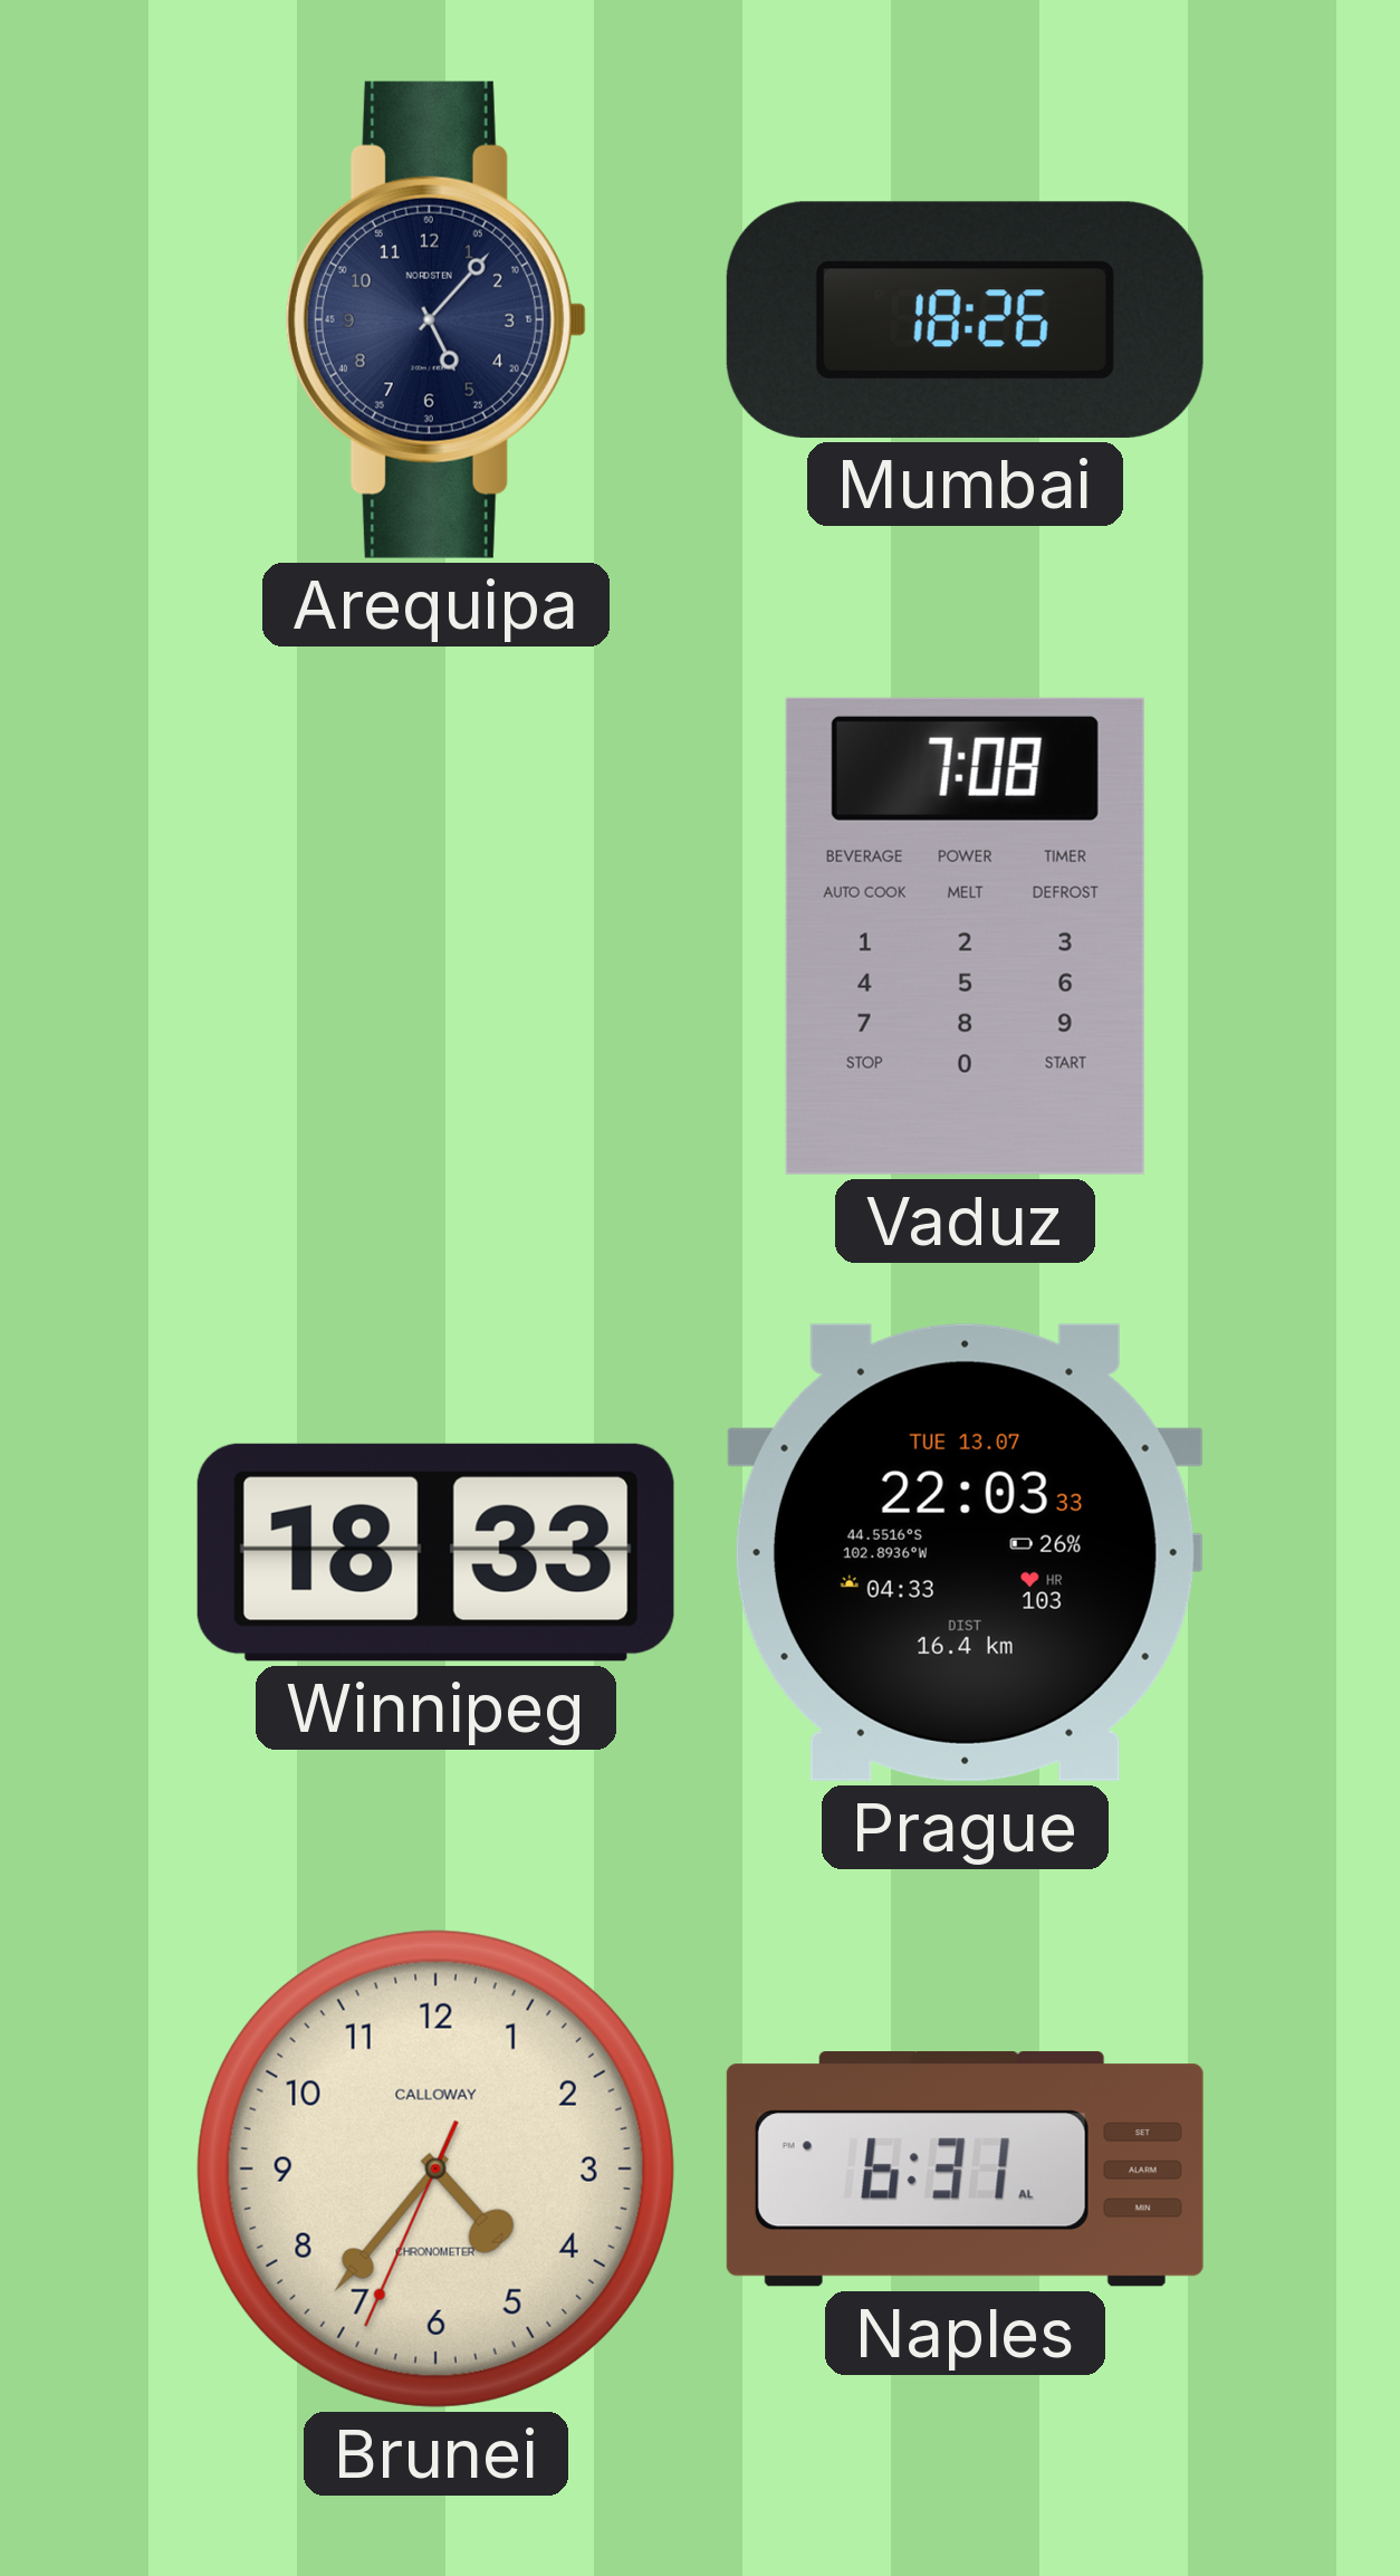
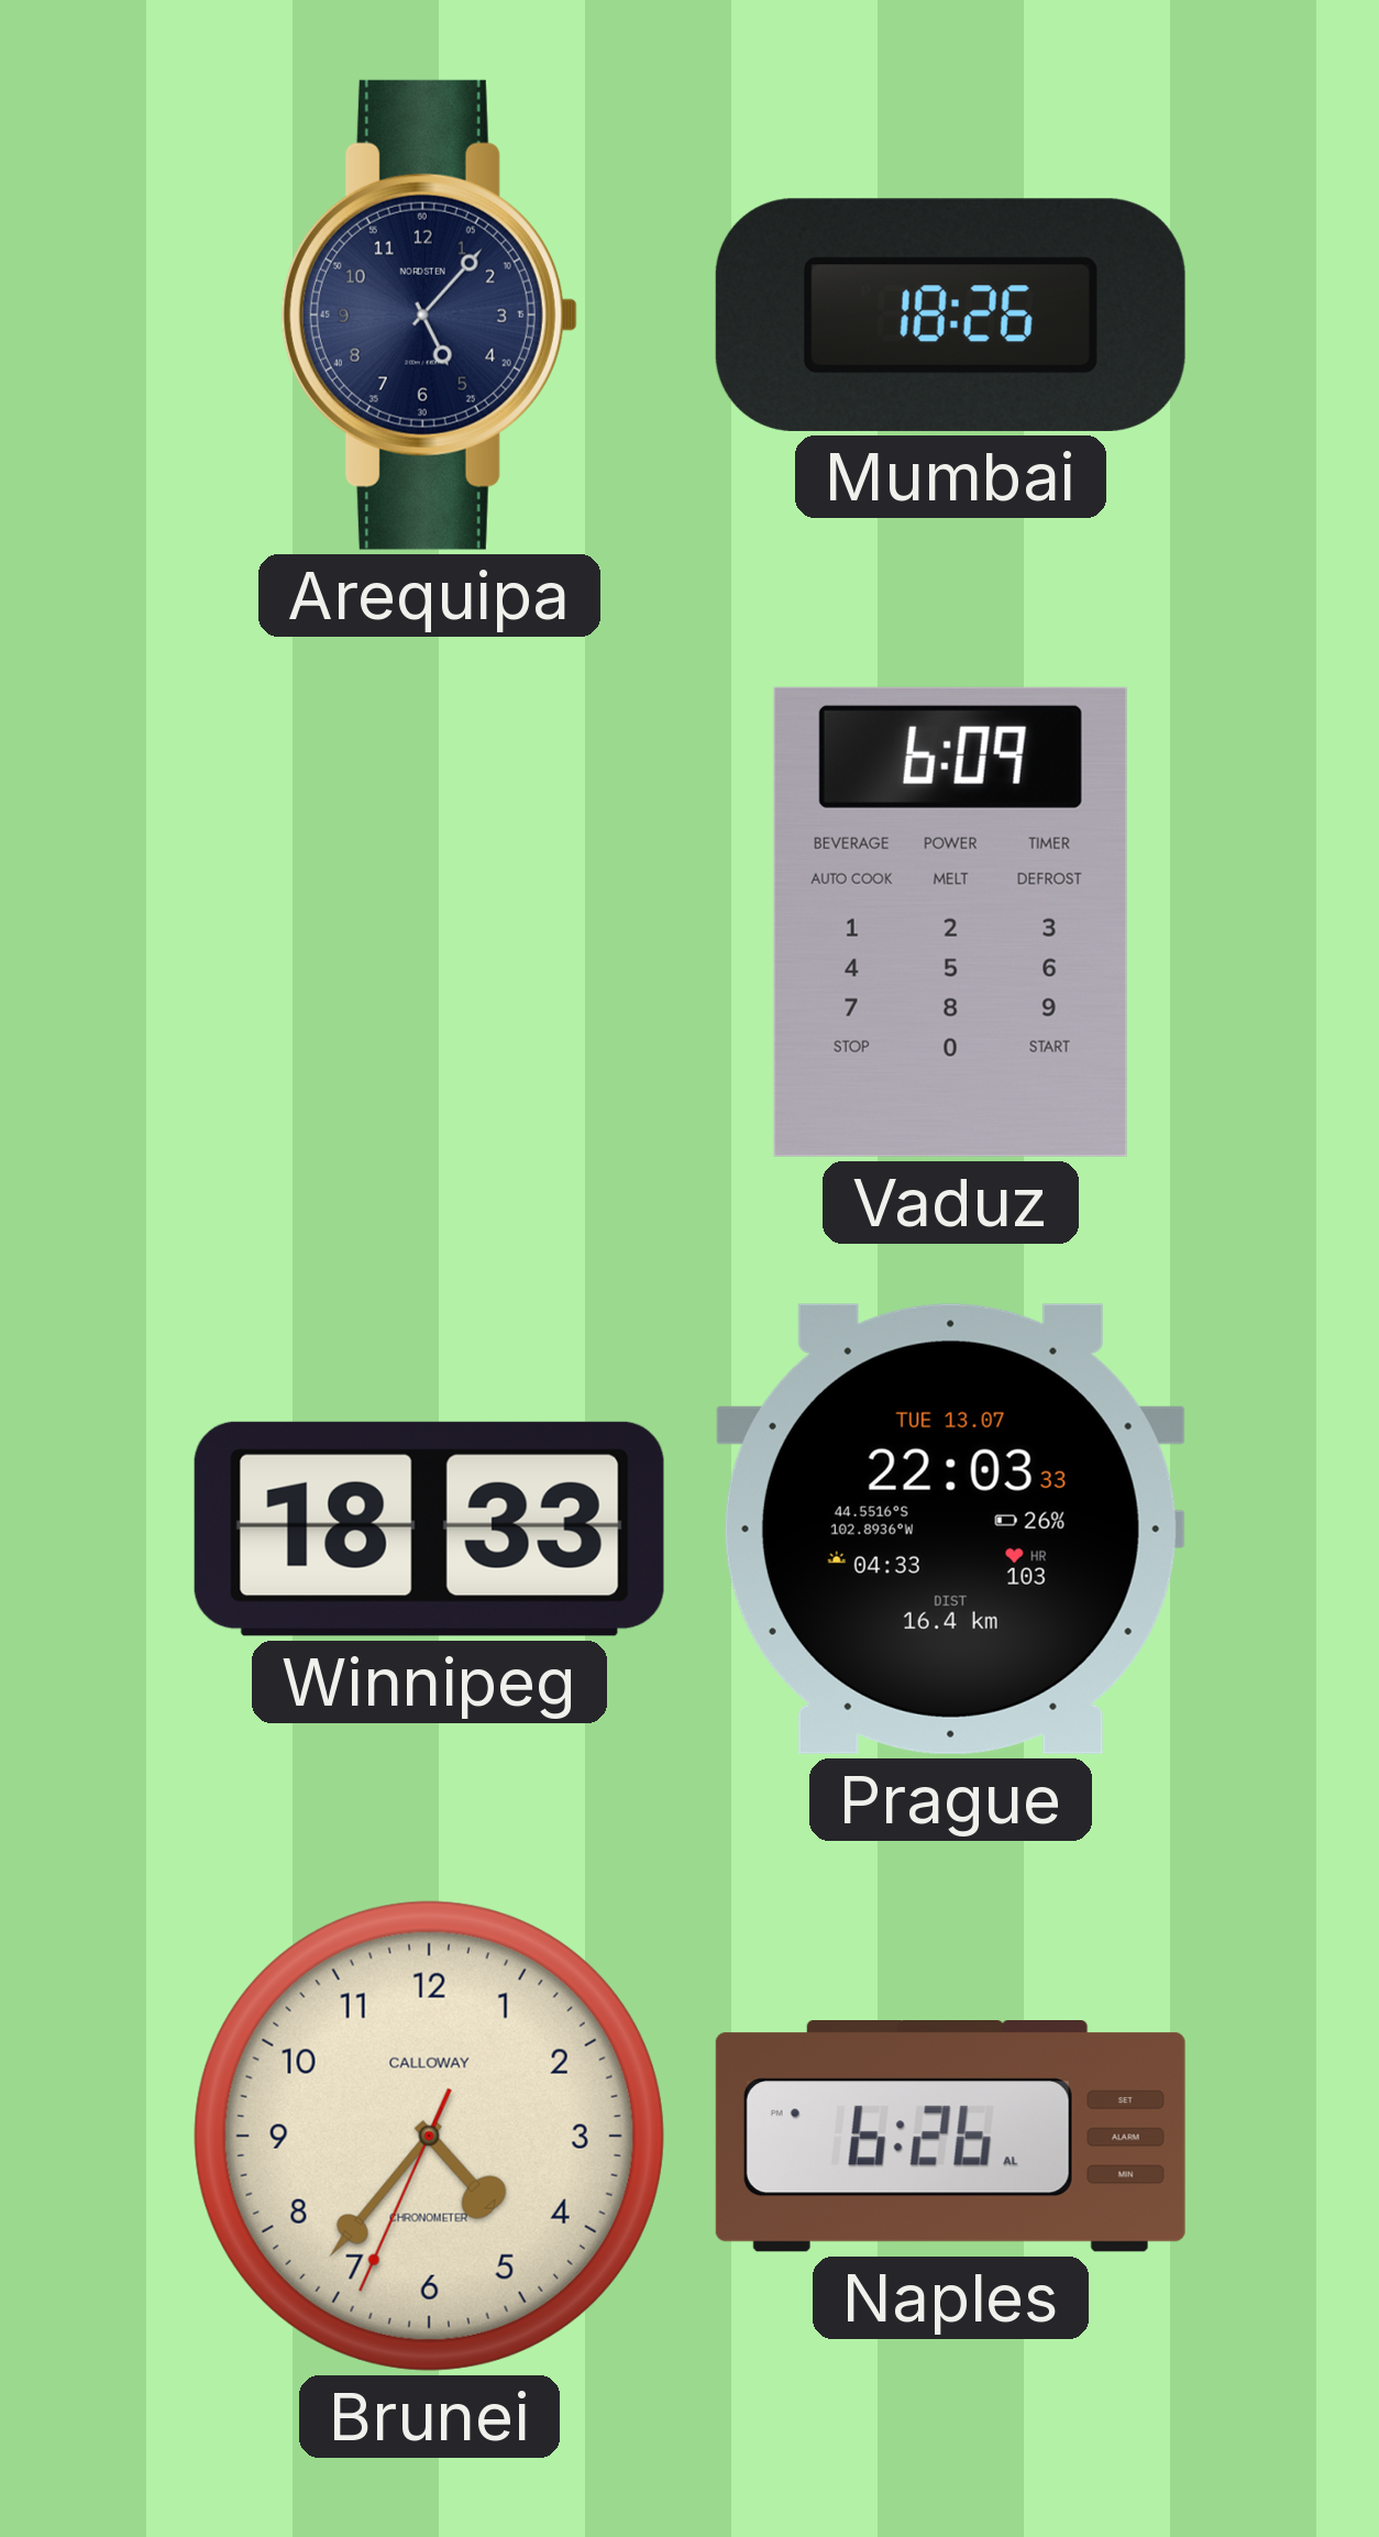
Vaduz: 7:08 -> 6:09
Naples: 6:31 -> 6:26
